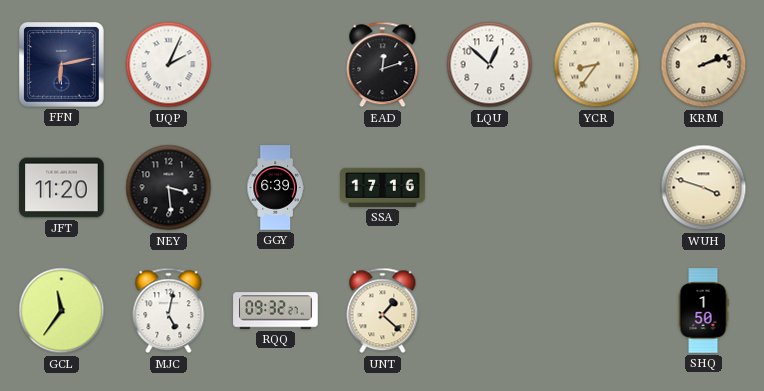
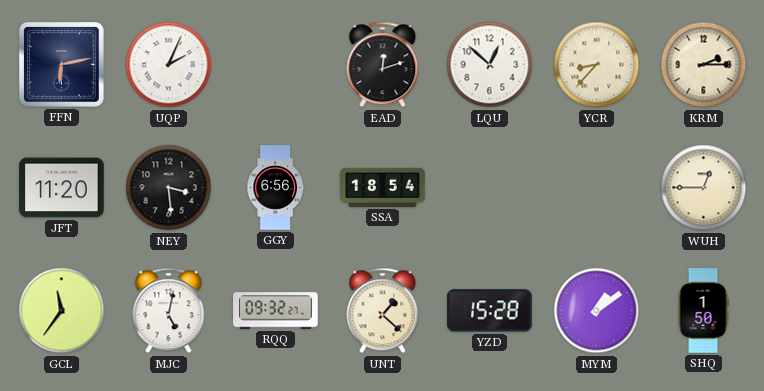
YCR: 8:36 -> 8:37
KRM: 2:12 -> 2:15
GGY: 6:39 -> 6:56
SSA: 17:16 -> 18:54
WUH: 3:48 -> 12:45
YZD: none -> 15:28
MYM: none -> 1:09
